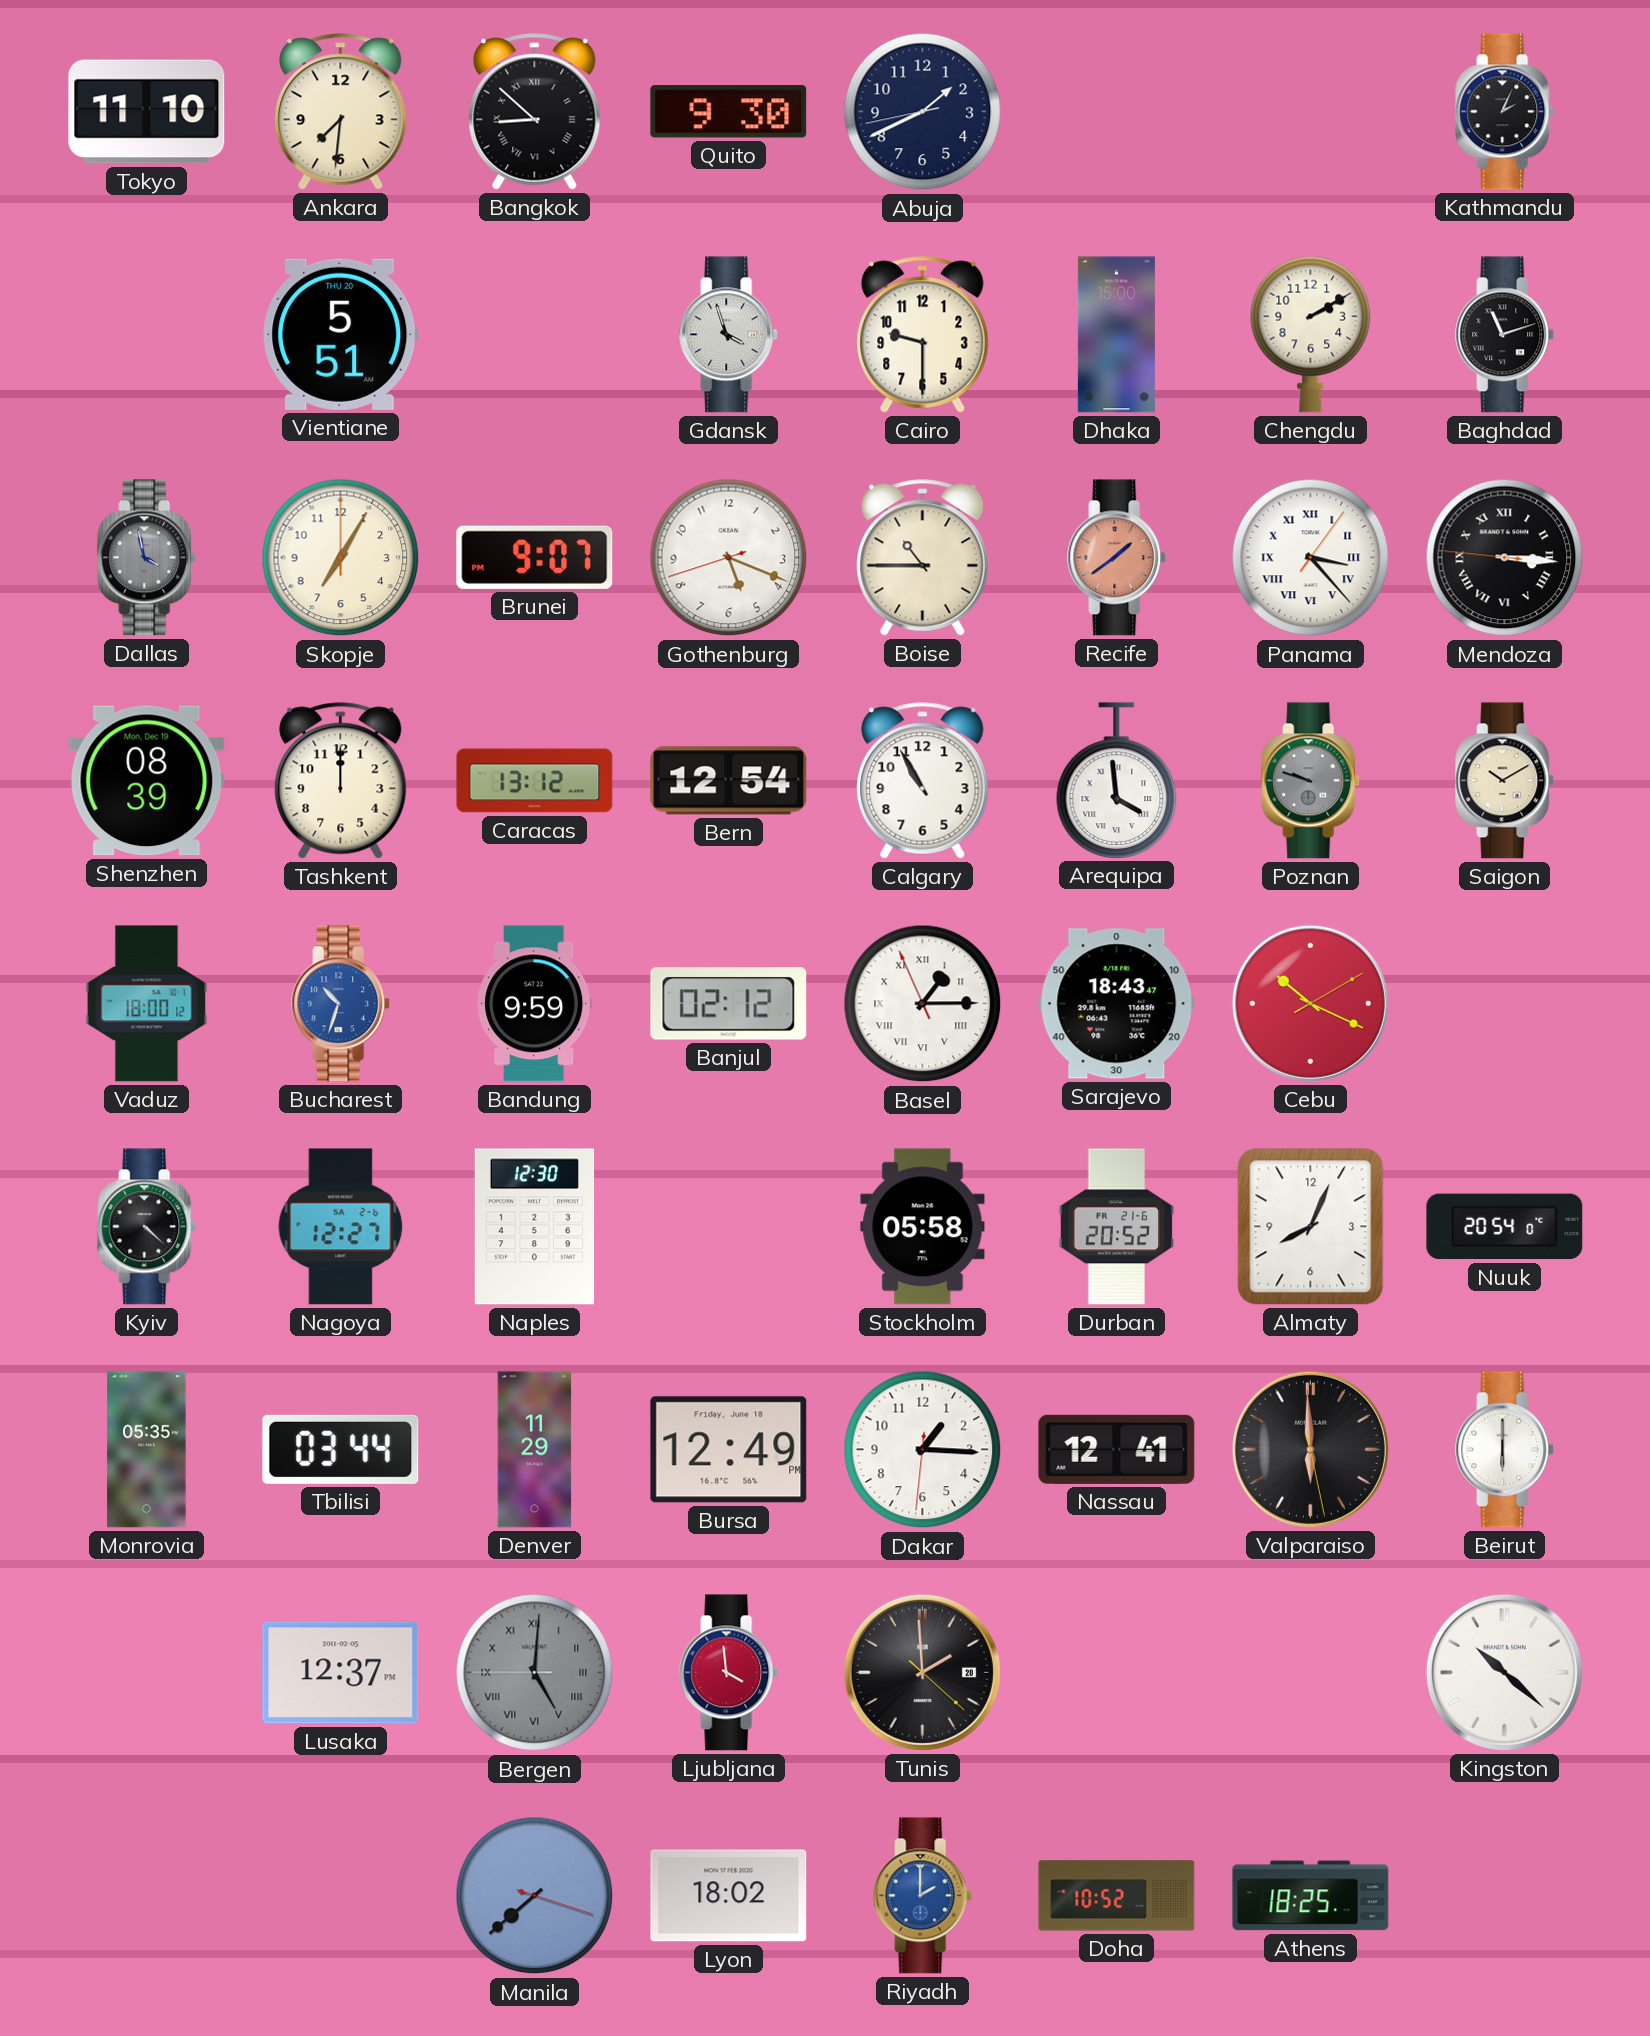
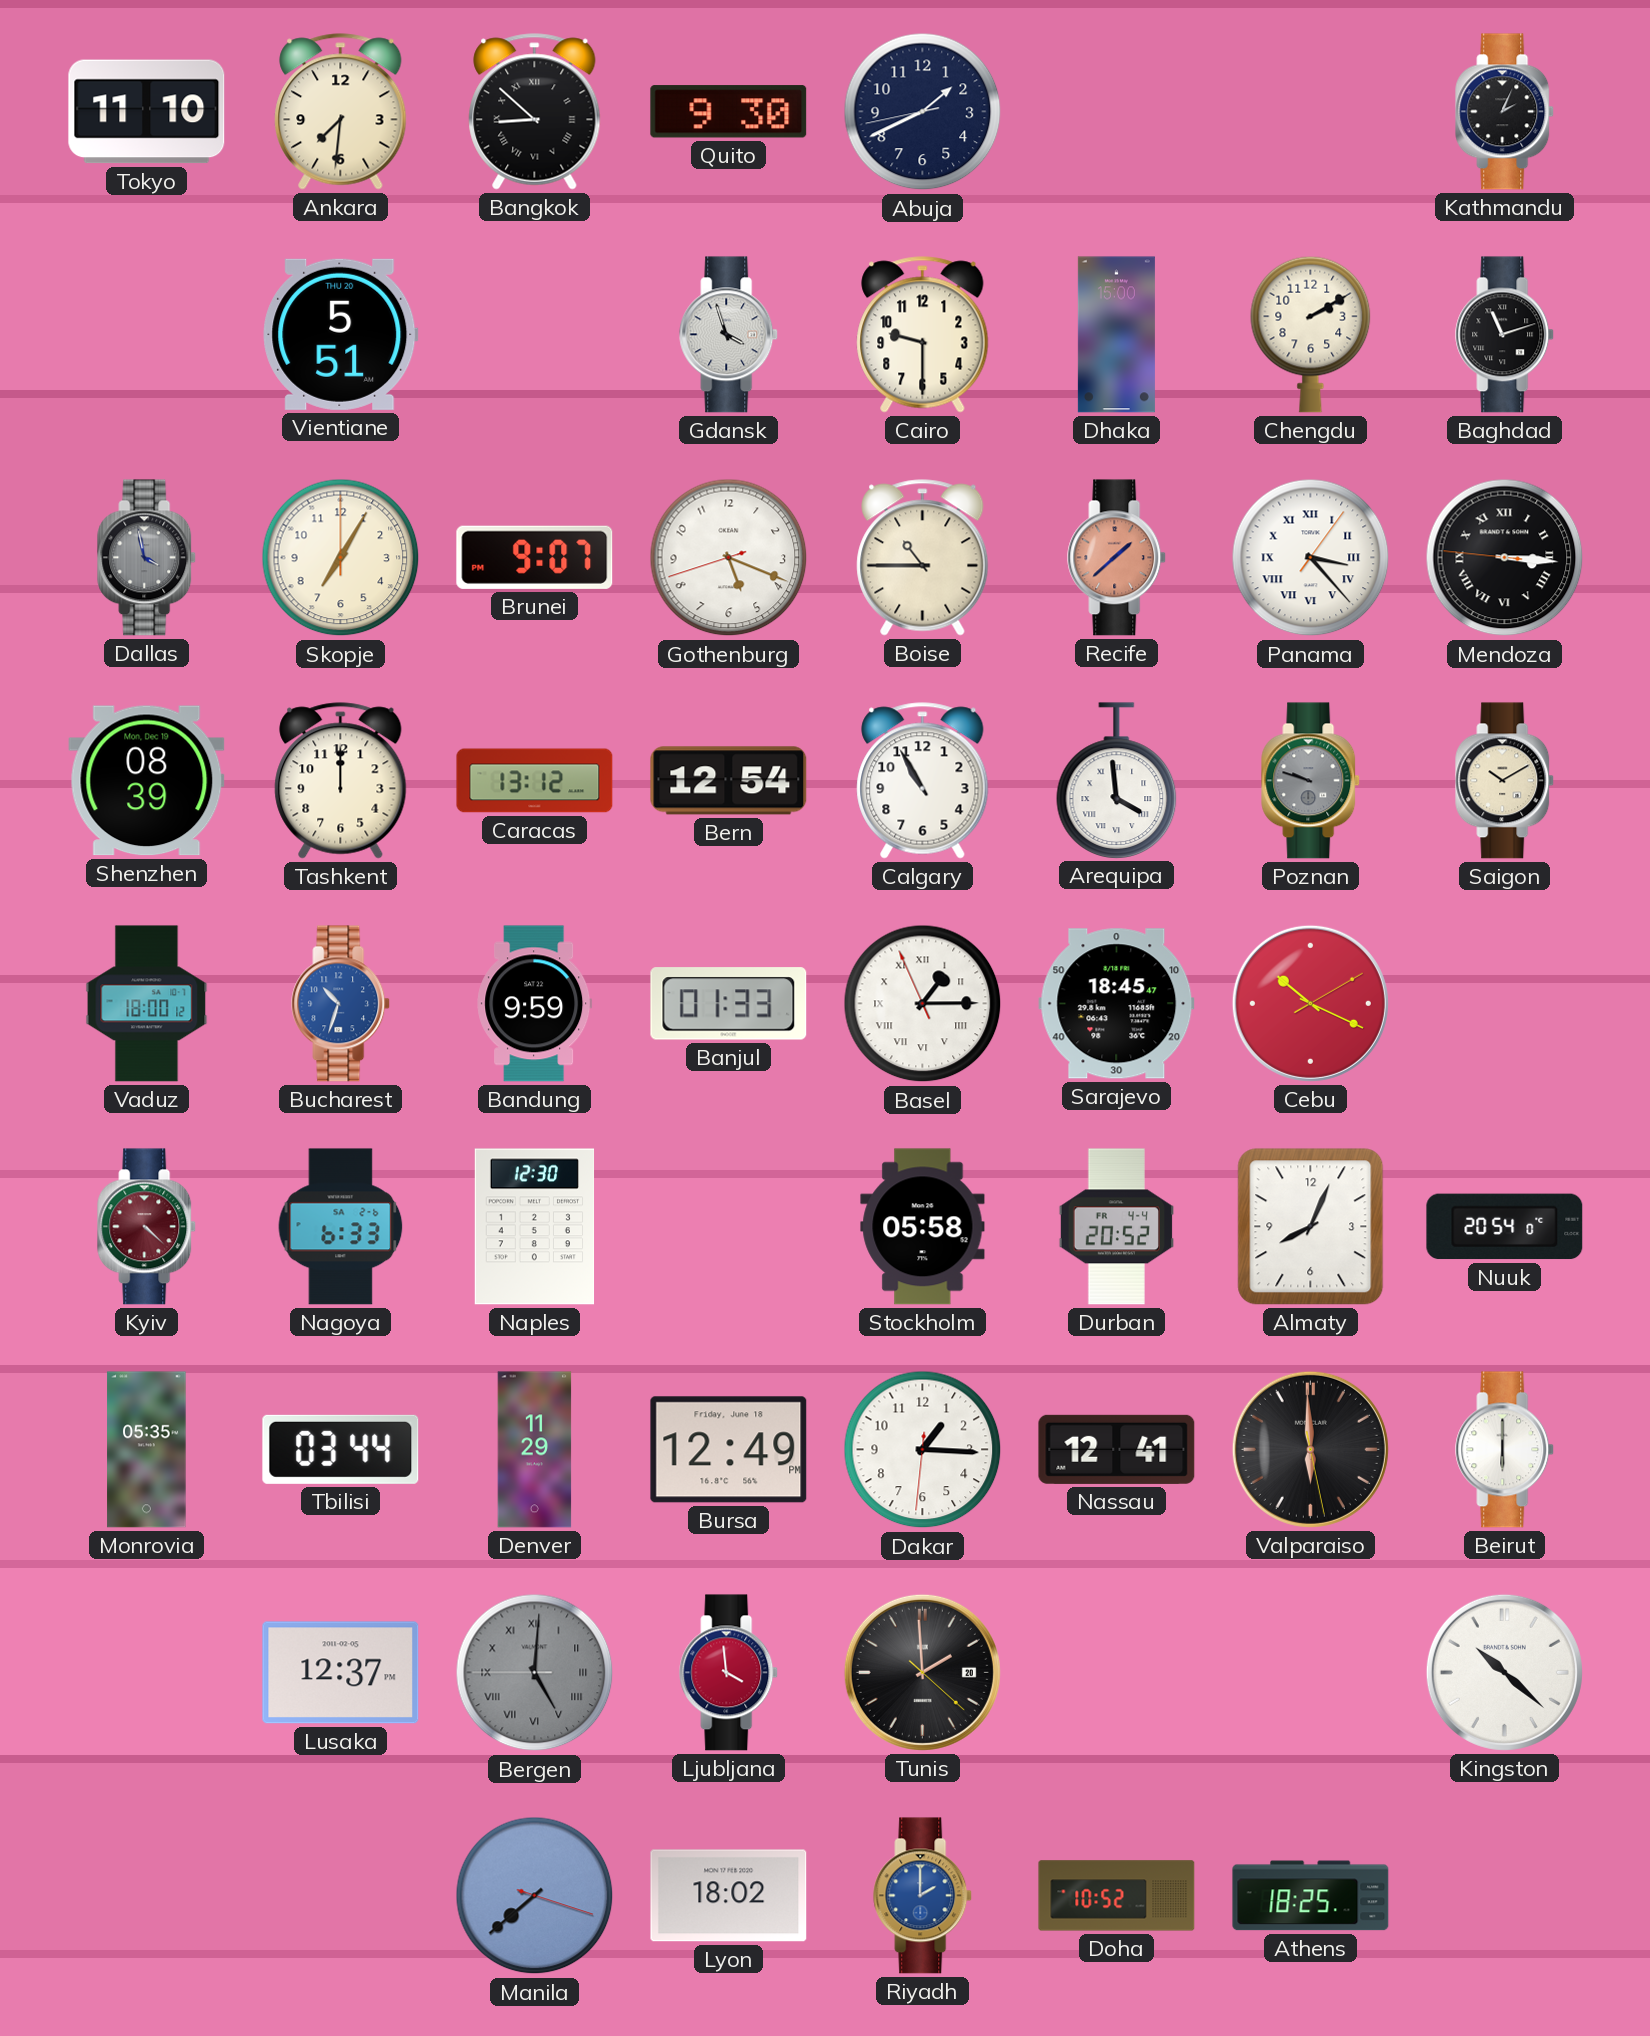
Recife: 1:39 -> 1:38
Banjul: 02:12 -> 01:33
Sarajevo: 18:43 -> 18:45
Kyiv dial: black -> burgundy
Nagoya: 12:27 -> 6:33
Durban date: FR 21-6 -> FR 4-4
